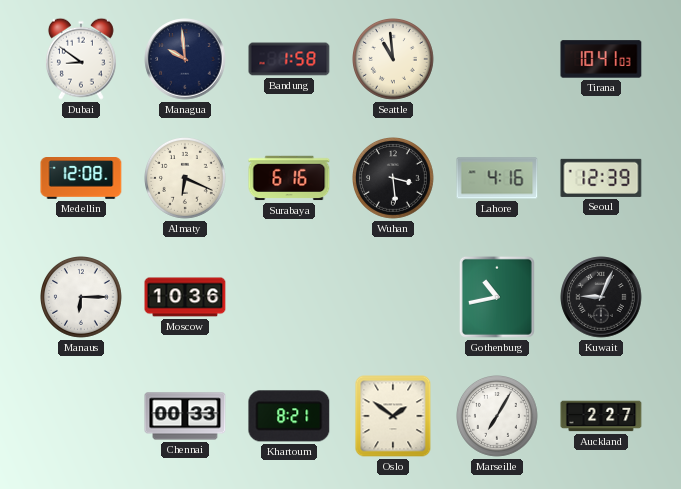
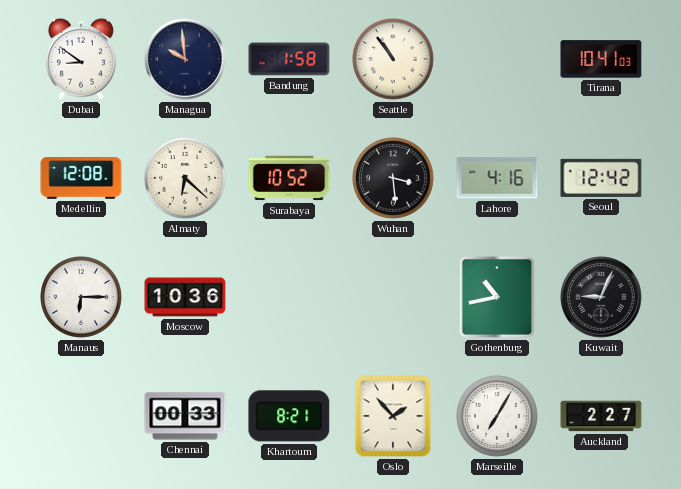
Seattle: 10:59 -> 10:54
Almaty: 6:19 -> 6:22
Surabaya: 6:16 -> 10:52
Seoul: 12:39 -> 12:42
Oslo: 1:51 -> 1:53
